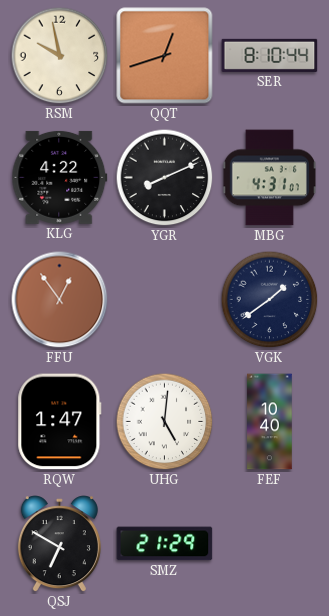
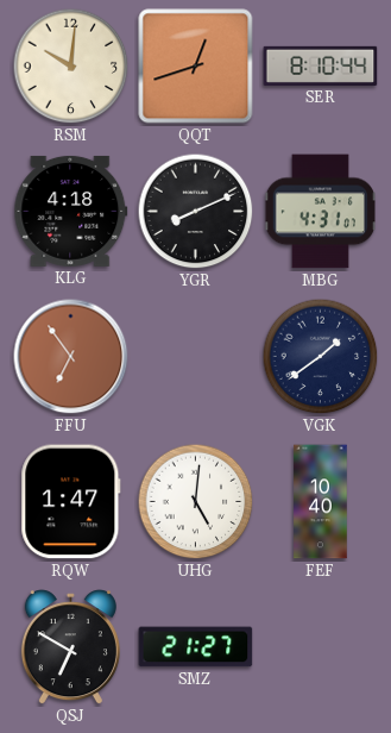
RSM: 9:58 -> 10:01
KLG: 4:22 -> 4:18
FFU: 12:54 -> 6:54
SMZ: 21:29 -> 21:27
